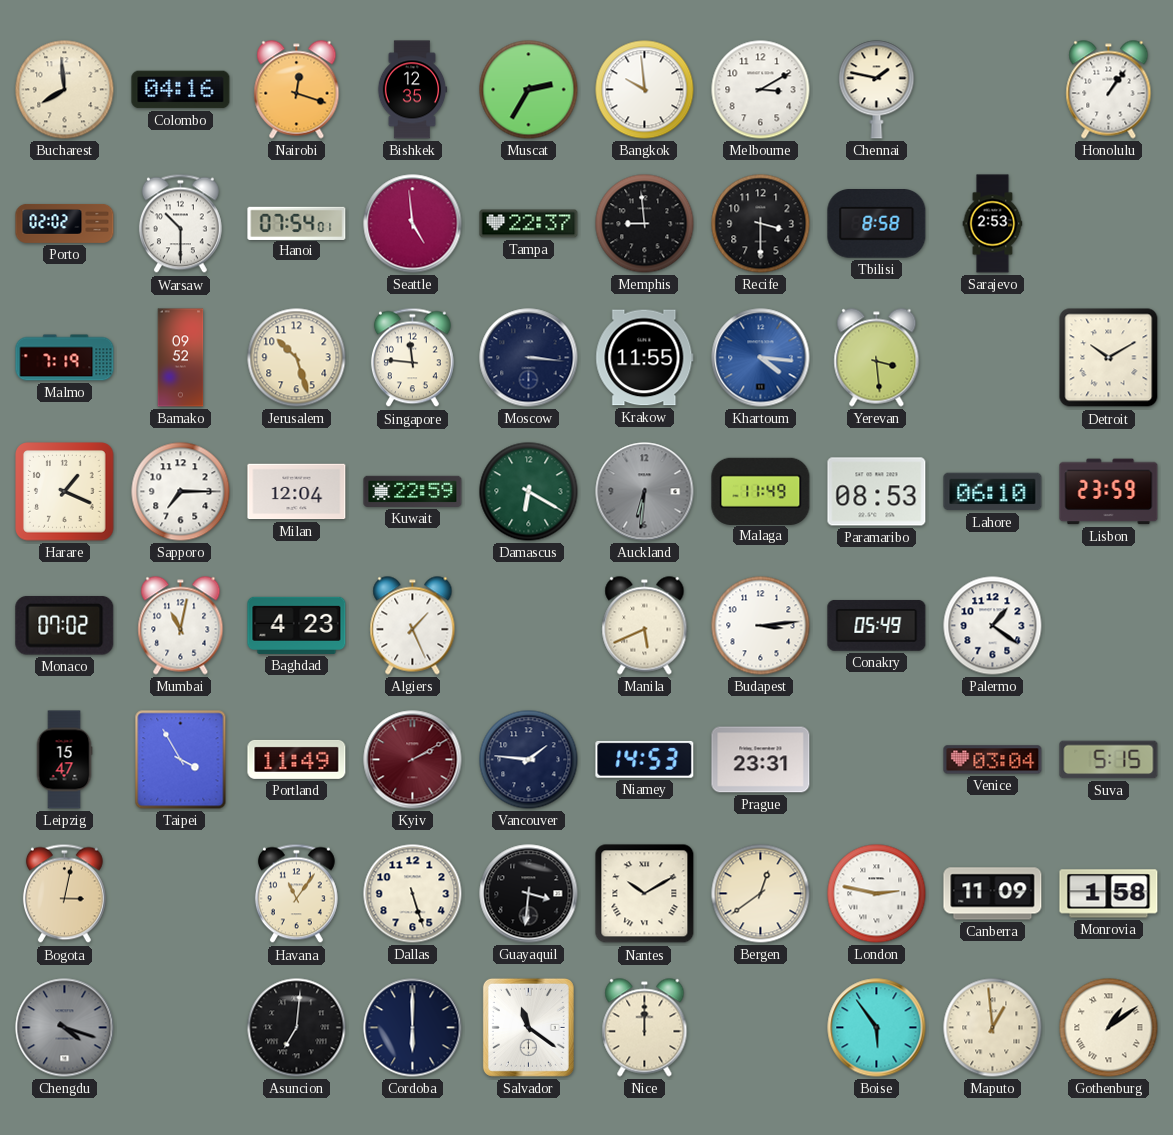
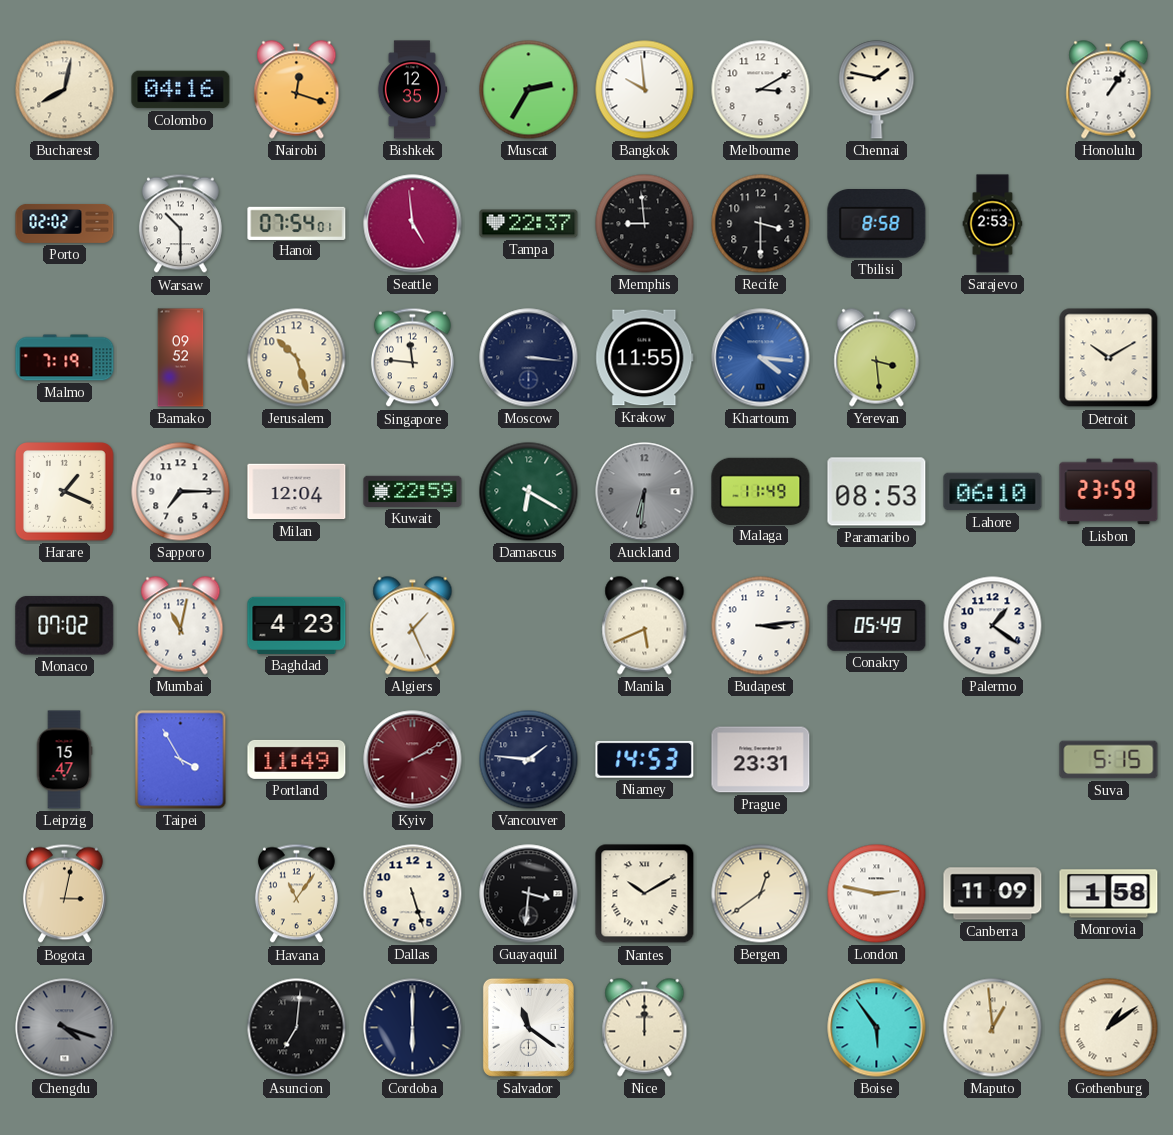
Bucharest: 7:59 -> 8:02
Venice: 03:04 -> none
